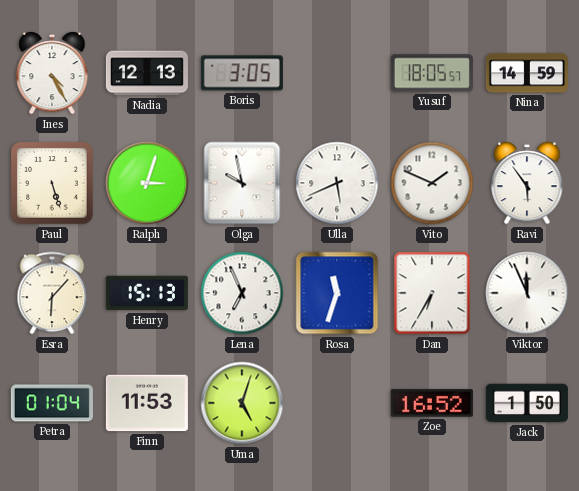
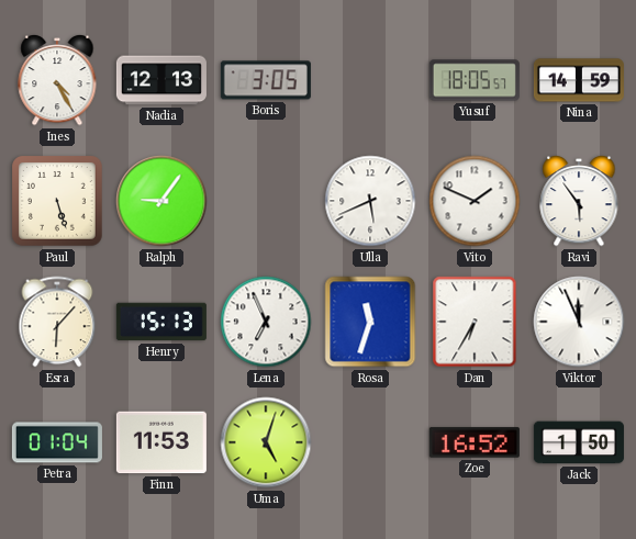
Ralph: 3:03 -> 9:06
Olga: 9:58 -> none
